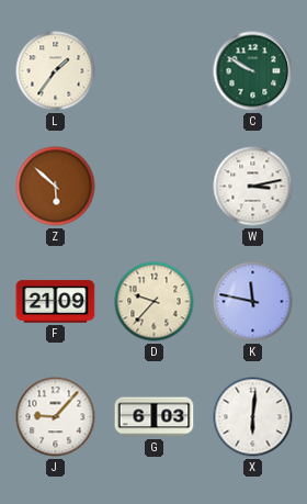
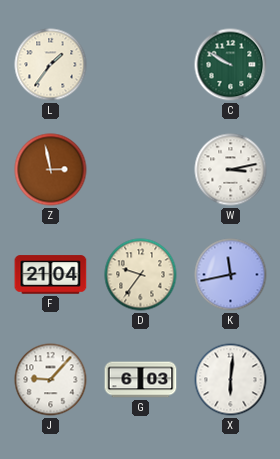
Z: 5:52 -> 2:58
F: 21:09 -> 21:04
D: 9:37 -> 9:36
K: 11:47 -> 11:43
